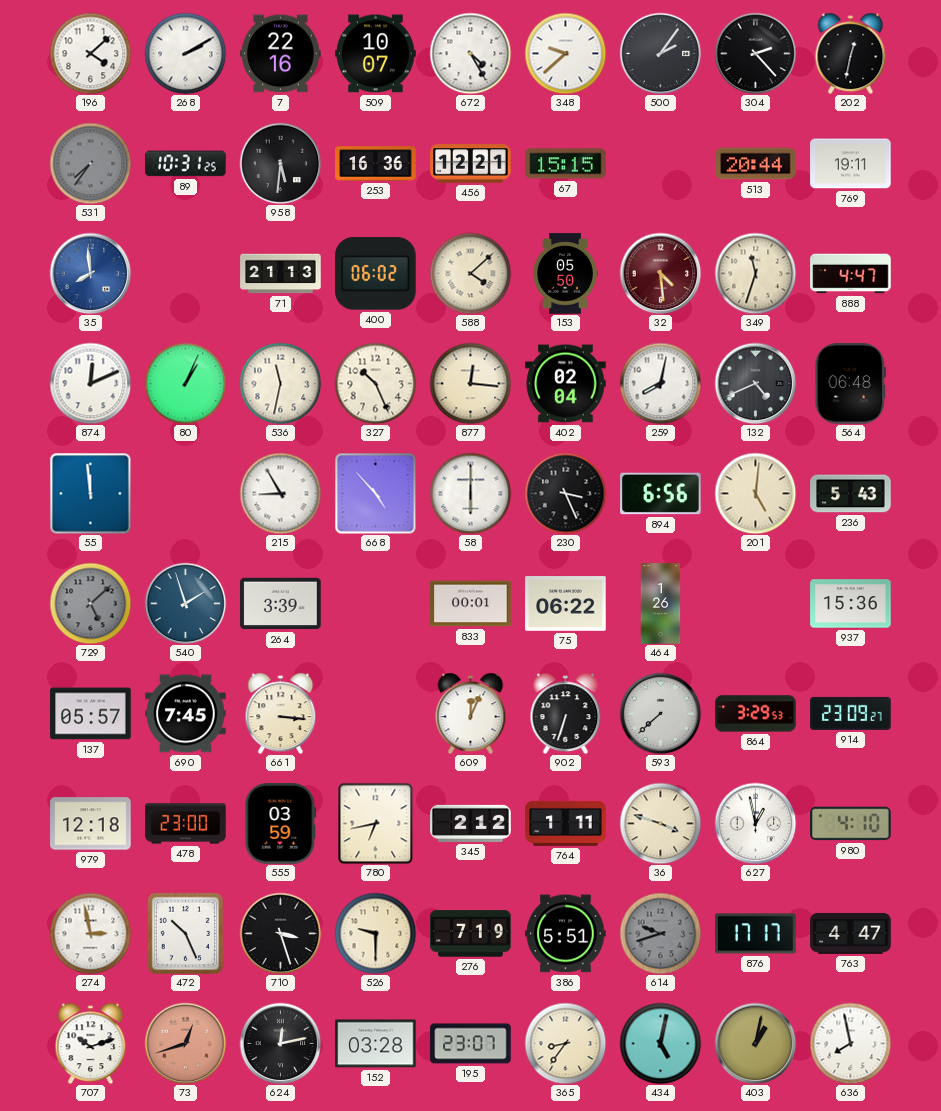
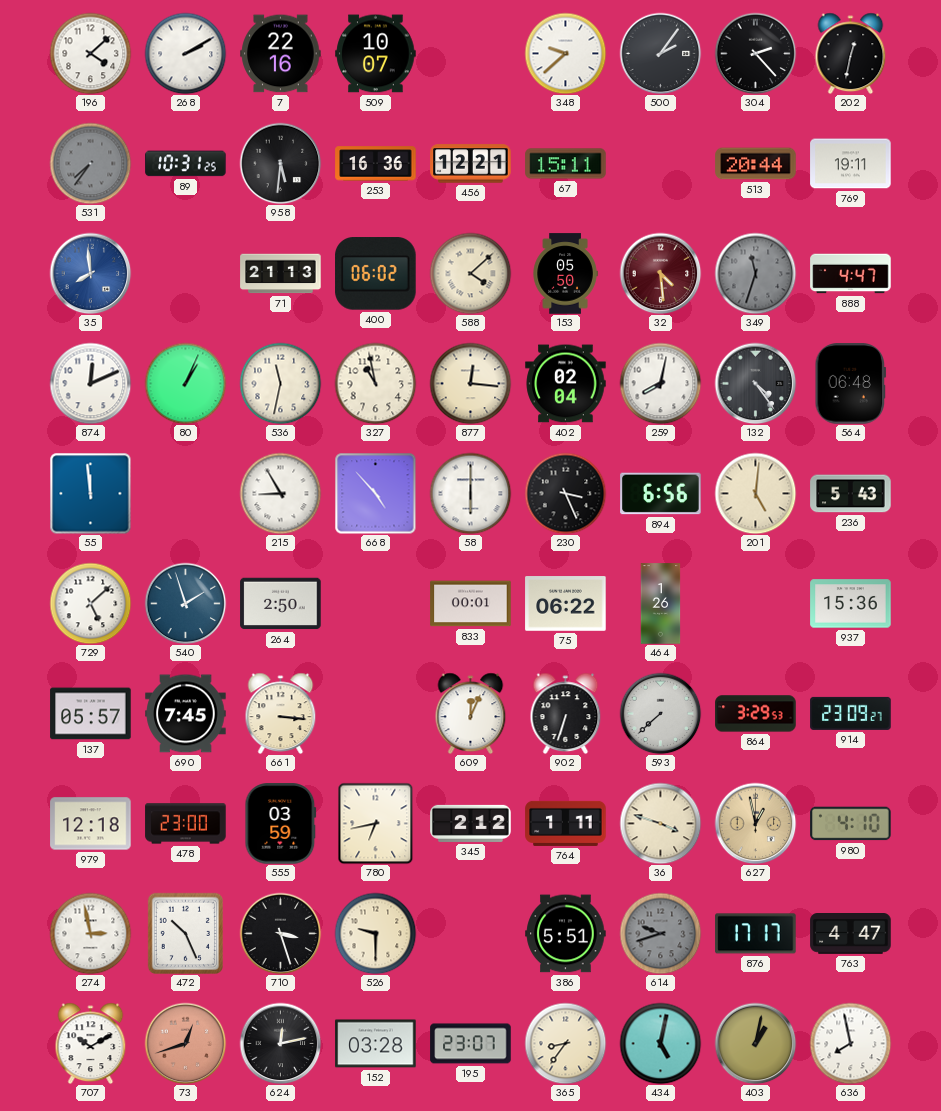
672: 4:25 -> none
67: 15:15 -> 15:11
349 dial: cream -> grey
327: 10:26 -> 10:58
132: 4:41 -> 4:24
729 dial: grey -> white
264: 3:39 -> 2:50
627 dial: white -> champagne
276: 7:19 -> none
707: 10:12 -> 10:10
